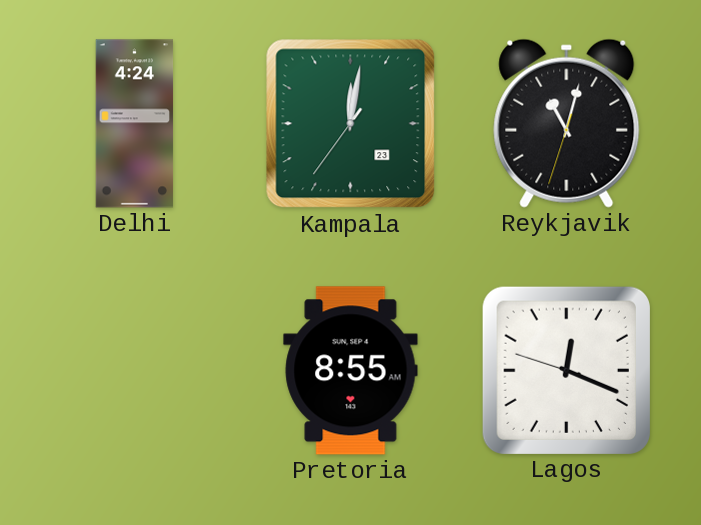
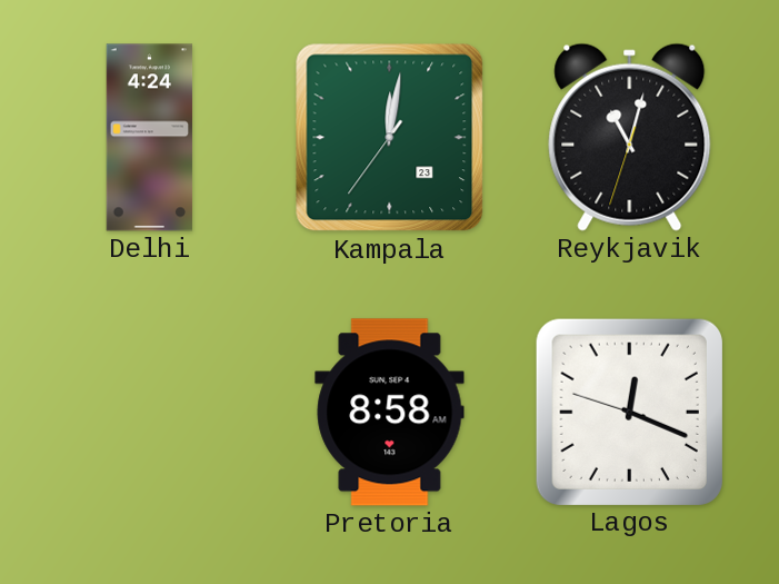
Pretoria: 8:55 -> 8:58
